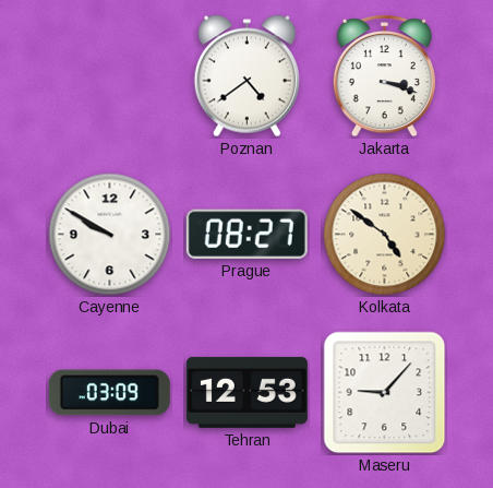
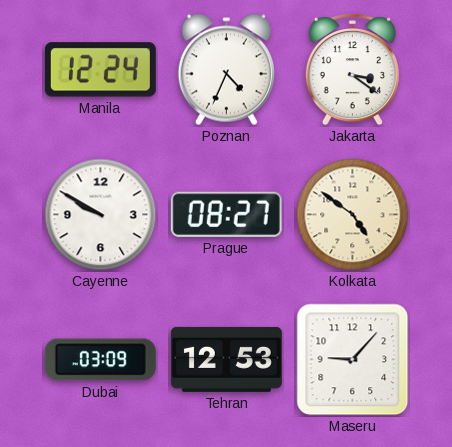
Manila: none -> 12:24
Poznan: 4:39 -> 4:34
Jakarta: 3:18 -> 3:21
